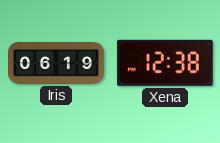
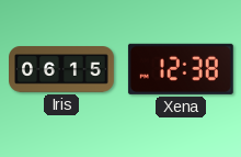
Iris: 06:19 -> 06:15
